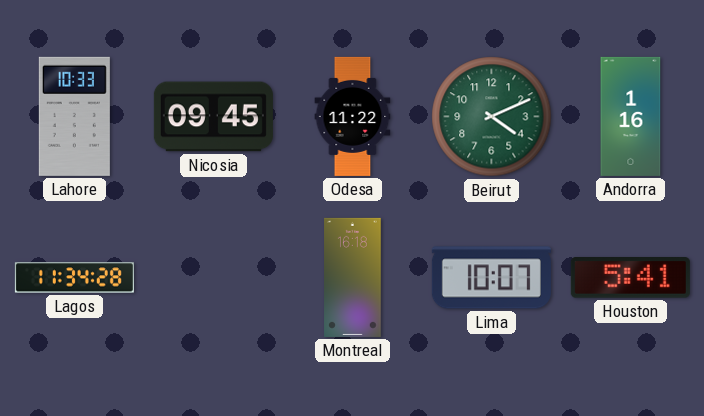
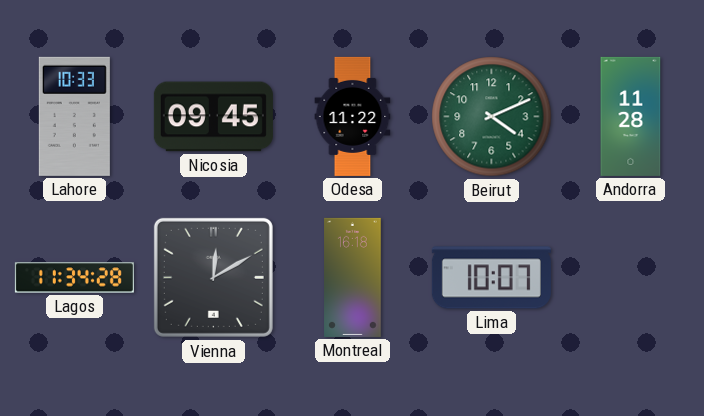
Andorra: 1:16 -> 11:28
Vienna: none -> 12:10
Houston: 5:41 -> none
